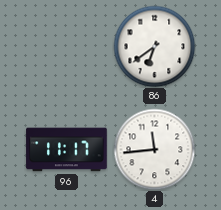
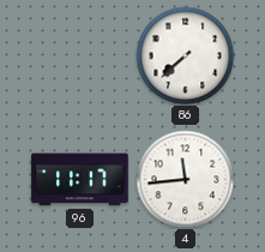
86: 6:39 -> 7:38
